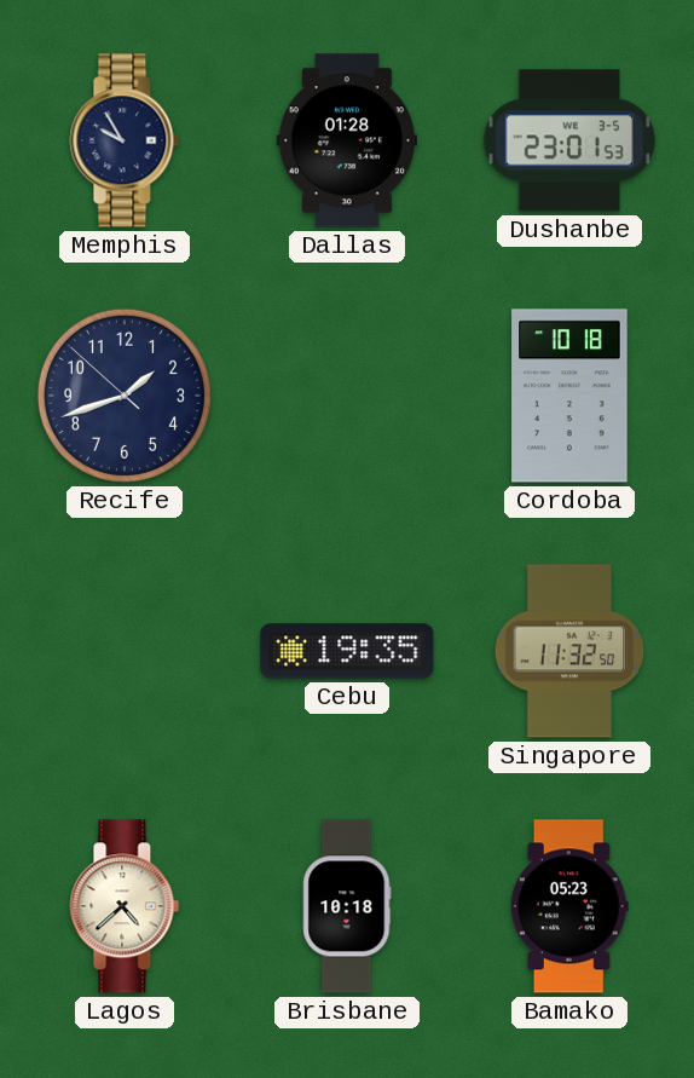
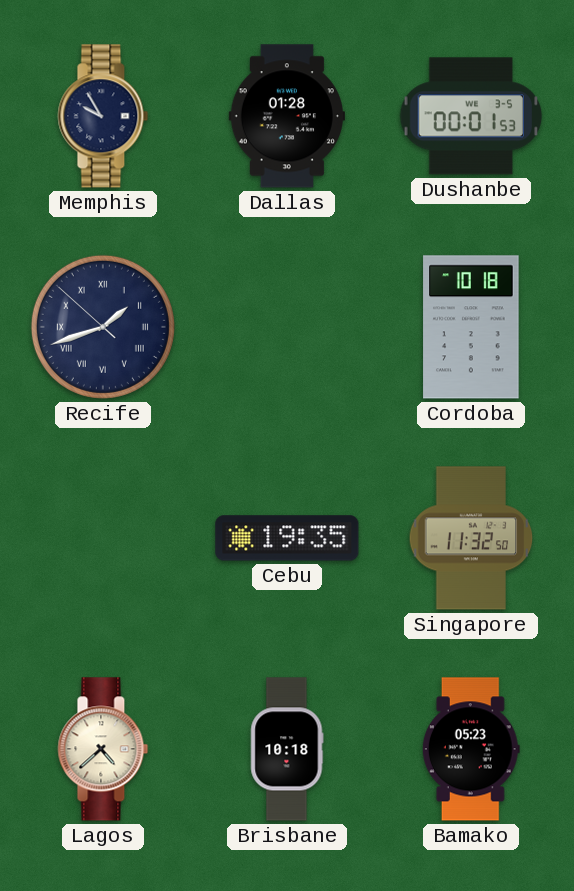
Dushanbe: 23:01 -> 00:01
Recife numerals: Arabic -> Roman
